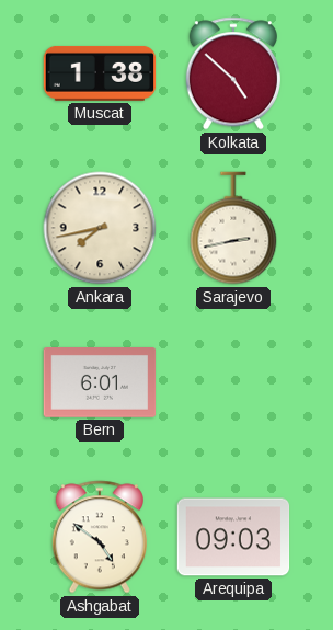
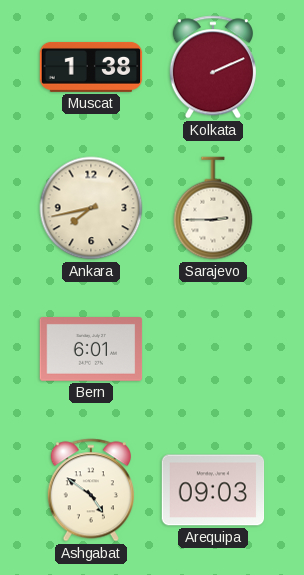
Kolkata: 4:52 -> 2:11
Sarajevo: 2:43 -> 2:45
